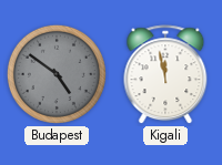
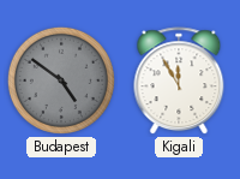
Kigali: 11:58 -> 11:55
